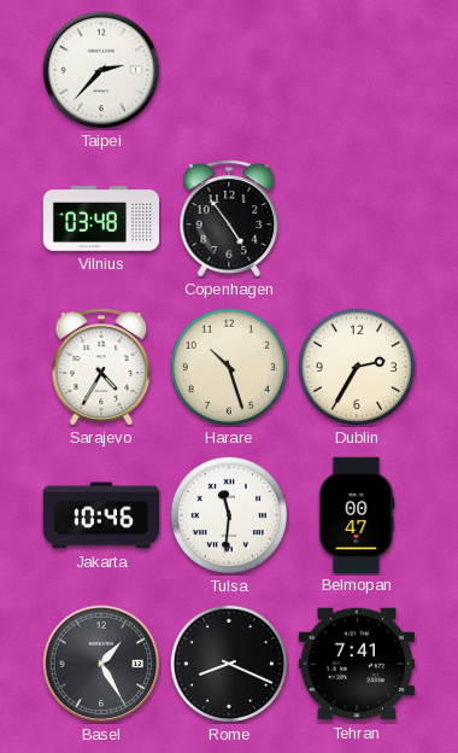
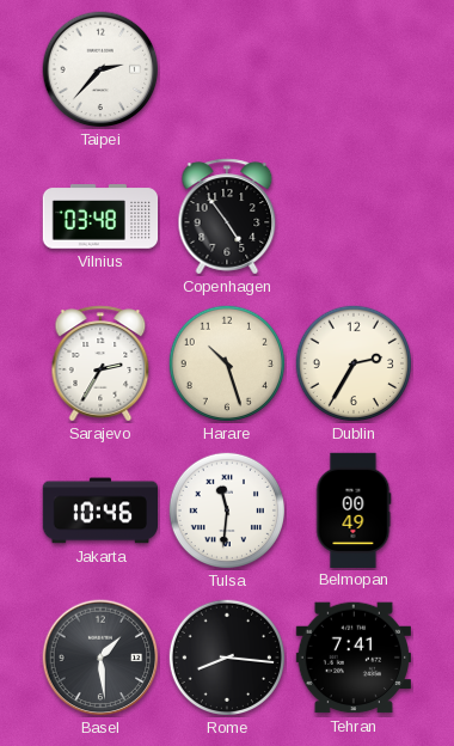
Sarajevo: 4:35 -> 2:35
Belmopan: 00:47 -> 00:49
Basel: 1:25 -> 1:29
Rome: 8:19 -> 8:16
